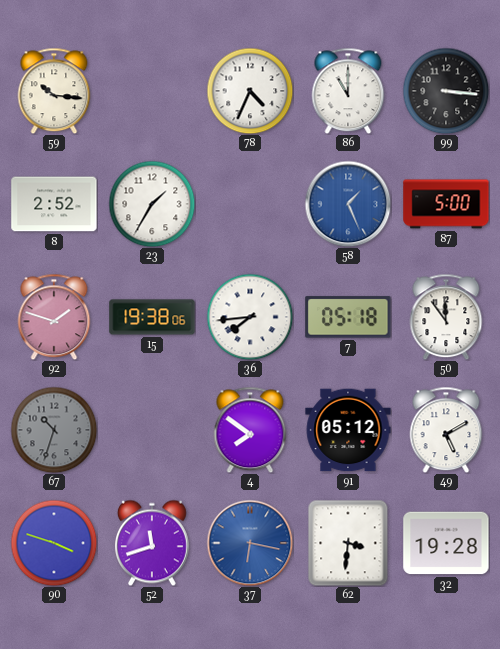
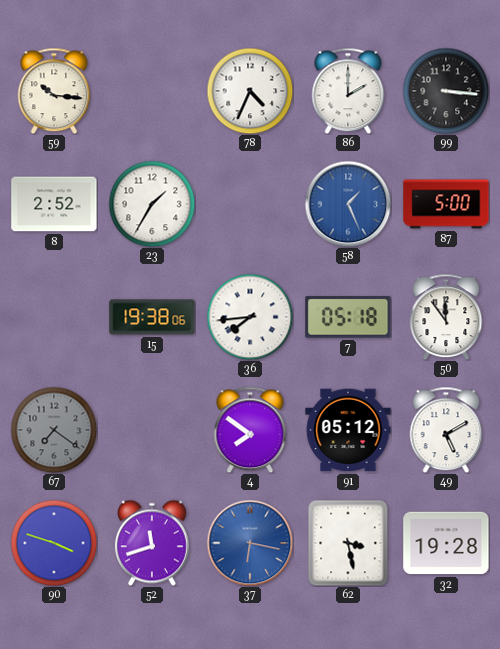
86: 11:00 -> 2:00
92: 1:48 -> none
67: 10:33 -> 7:21
62: 3:31 -> 3:28
